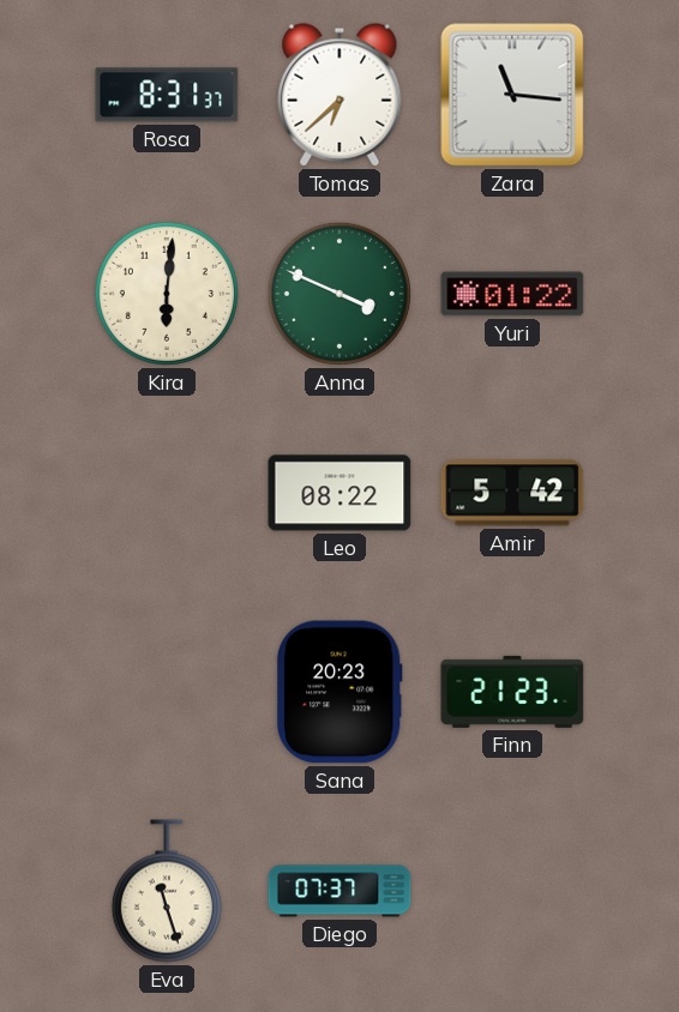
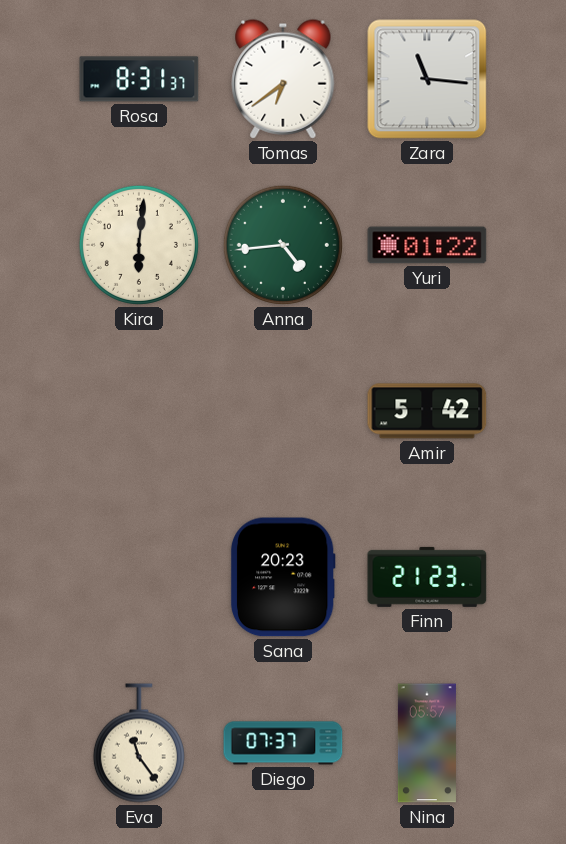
Tomas: 6:38 -> 6:39
Anna: 3:49 -> 4:44
Leo: 08:22 -> none
Eva: 11:27 -> 11:24
Nina: none -> 05:57
